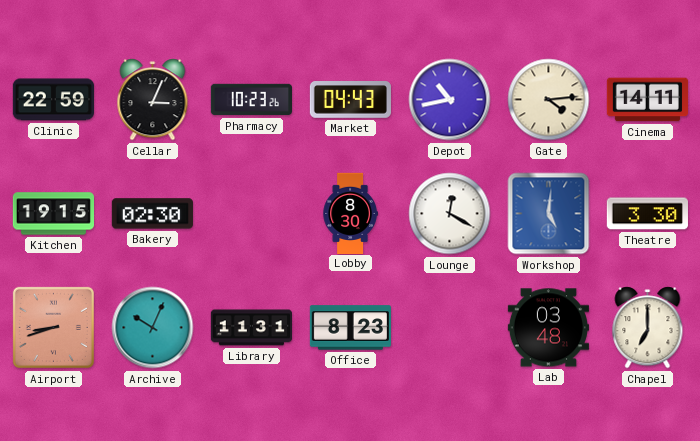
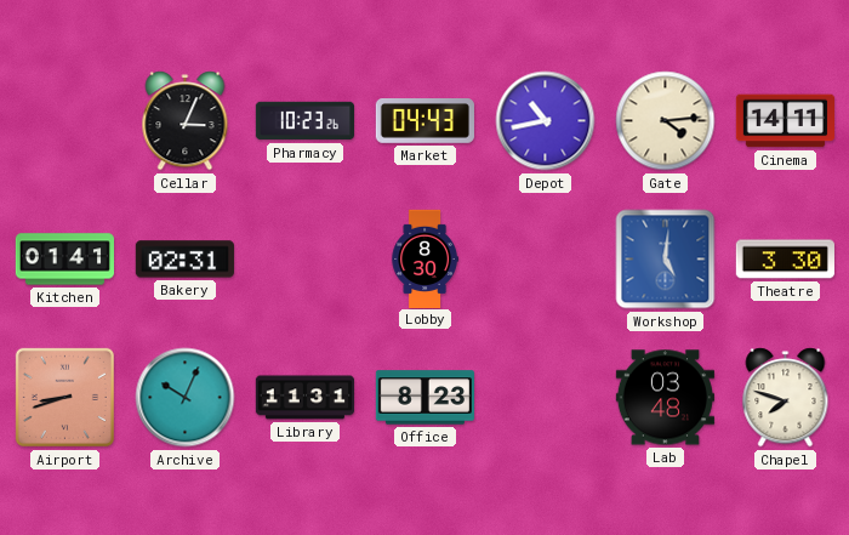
Clinic: 22:59 -> none
Kitchen: 19:15 -> 01:41
Bakery: 02:30 -> 02:31
Lounge: 12:20 -> none
Chapel: 7:00 -> 7:48
